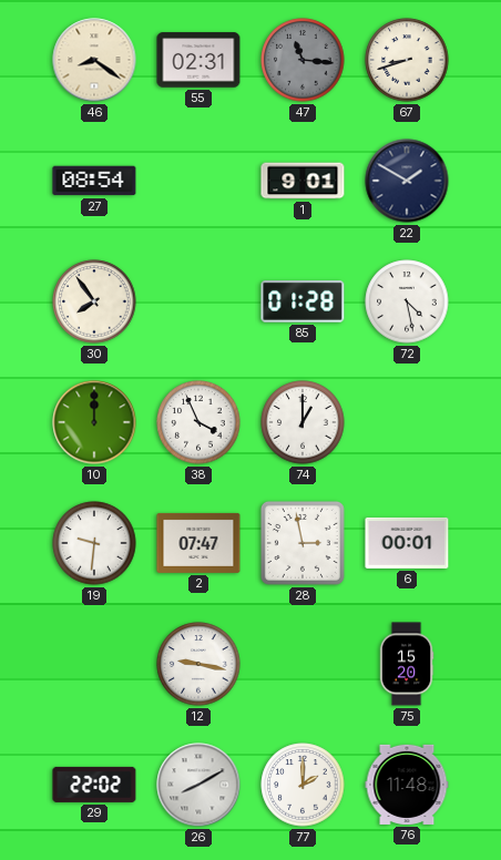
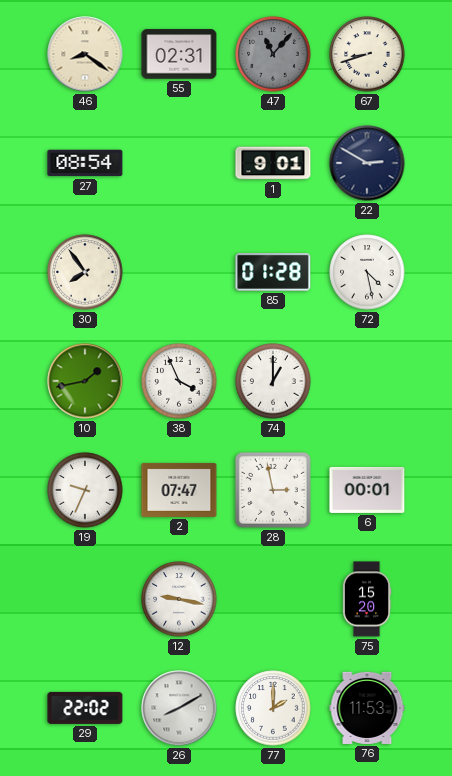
47: 11:16 -> 11:07
22: 1:50 -> 2:50
10: 12:00 -> 1:43
19: 9:31 -> 9:34
76: 11:48 -> 11:53
